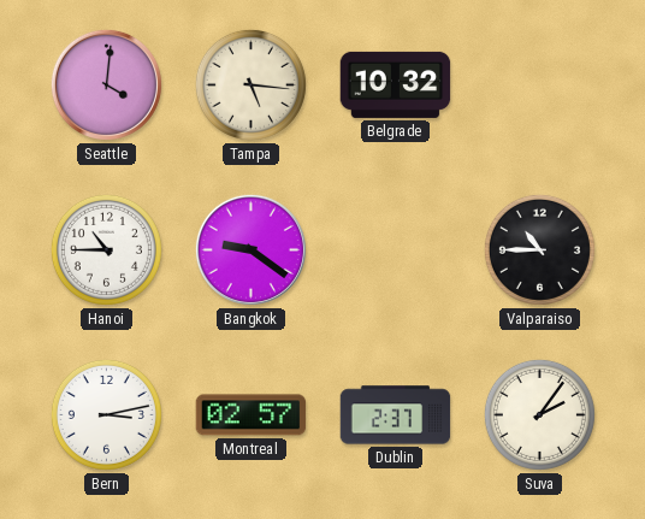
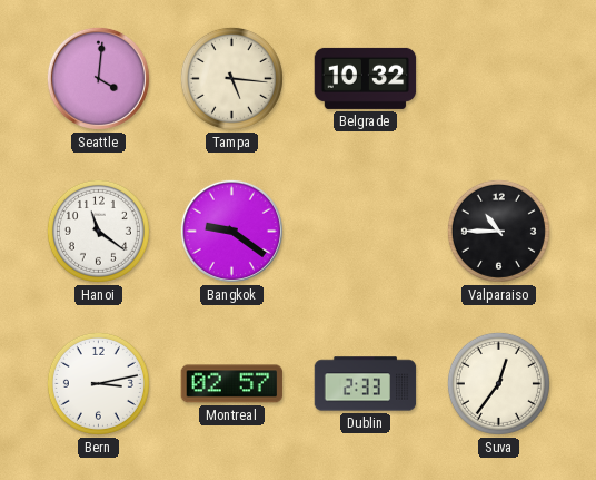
Hanoi: 10:45 -> 11:21
Dublin: 2:37 -> 2:33
Suva: 2:06 -> 12:36
